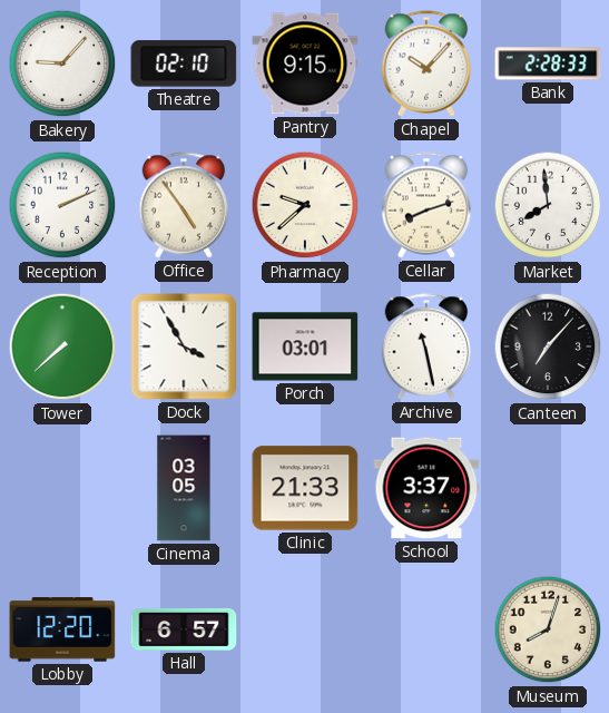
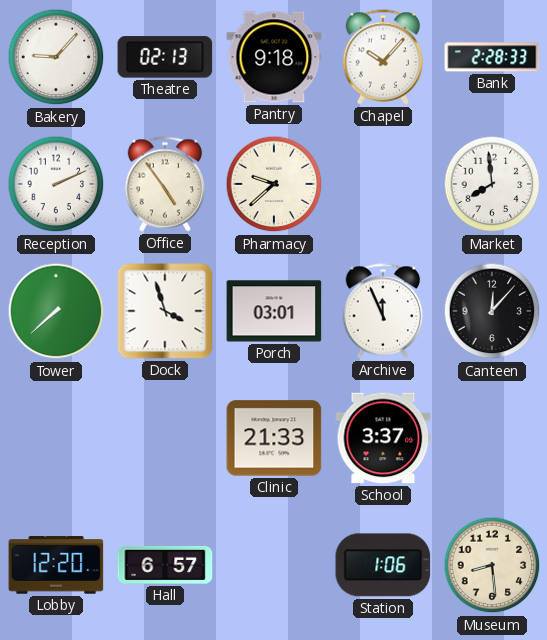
Theatre: 02:10 -> 02:13
Pantry: 9:15 -> 9:18
Cellar: 8:12 -> none
Dock: 3:55 -> 3:57
Archive: 11:28 -> 11:56
Canteen: 7:07 -> 12:07
Cinema: 03:05 -> none
Station: none -> 1:06
Museum: 8:03 -> 8:29
